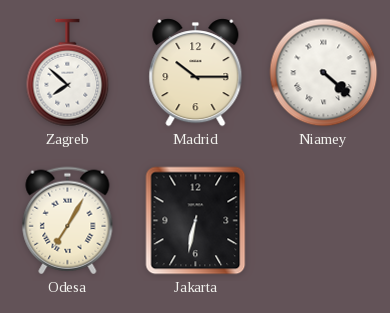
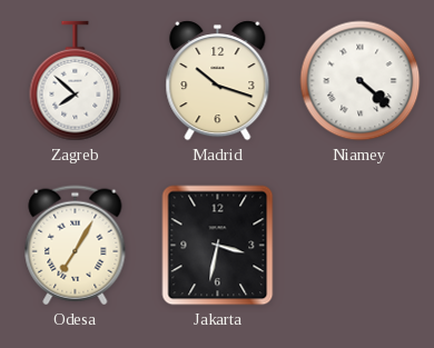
Madrid: 10:15 -> 10:18
Jakarta: 6:32 -> 3:32
